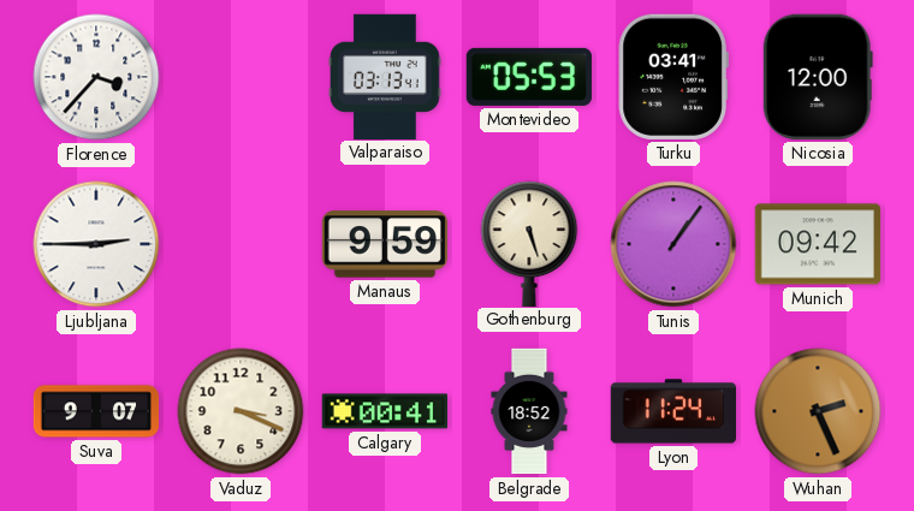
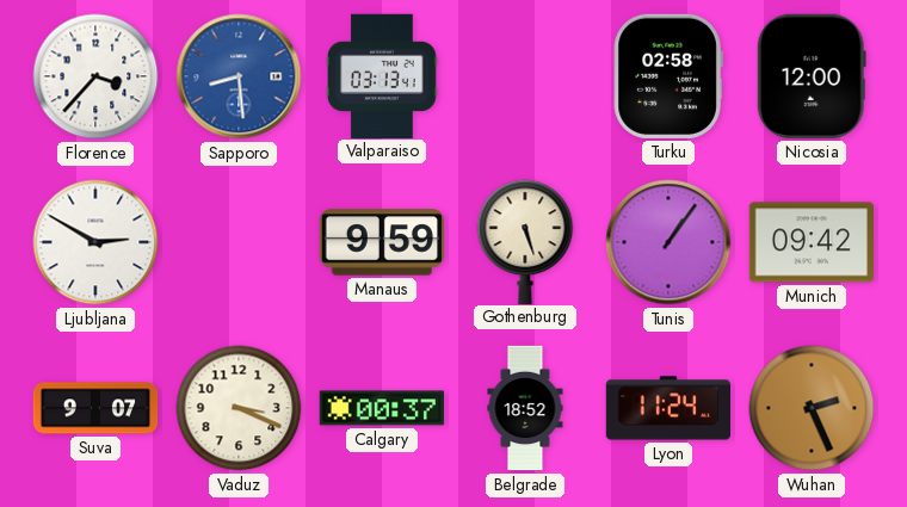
Sapporo: none -> 8:29
Montevideo: 05:53 -> none
Turku: 03:41 -> 02:58
Ljubljana: 2:45 -> 2:50
Calgary: 00:41 -> 00:37
